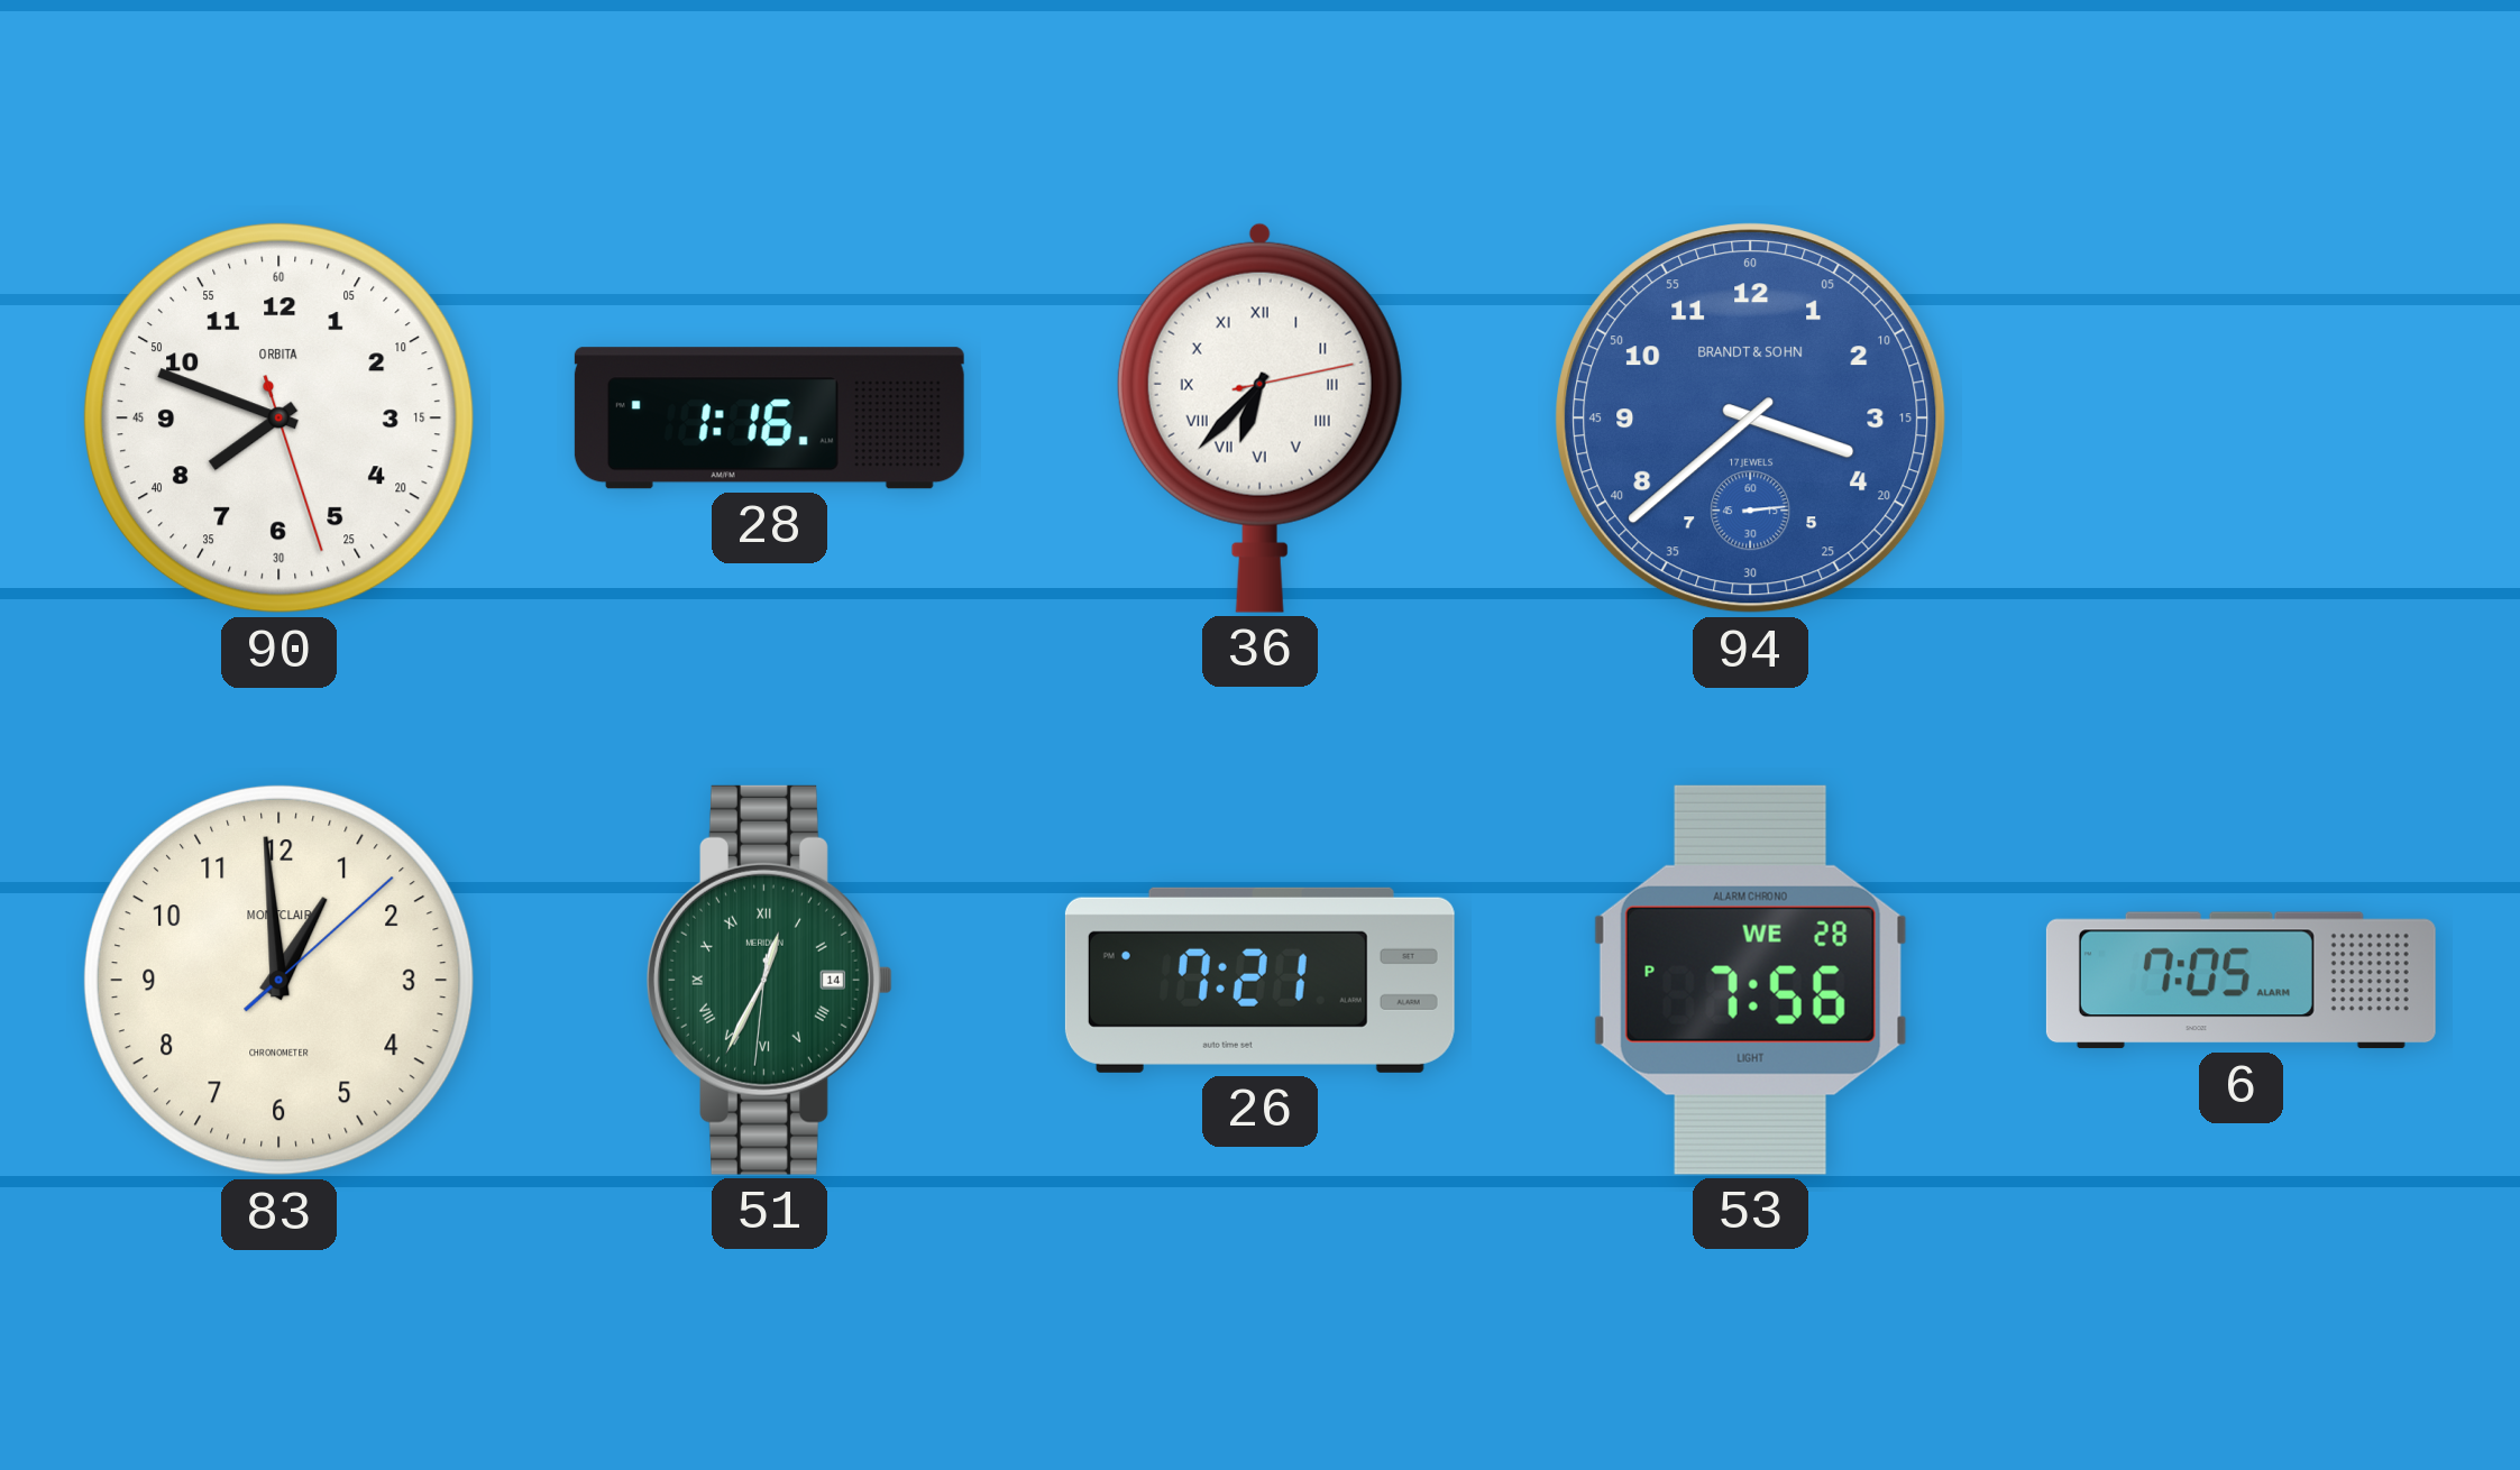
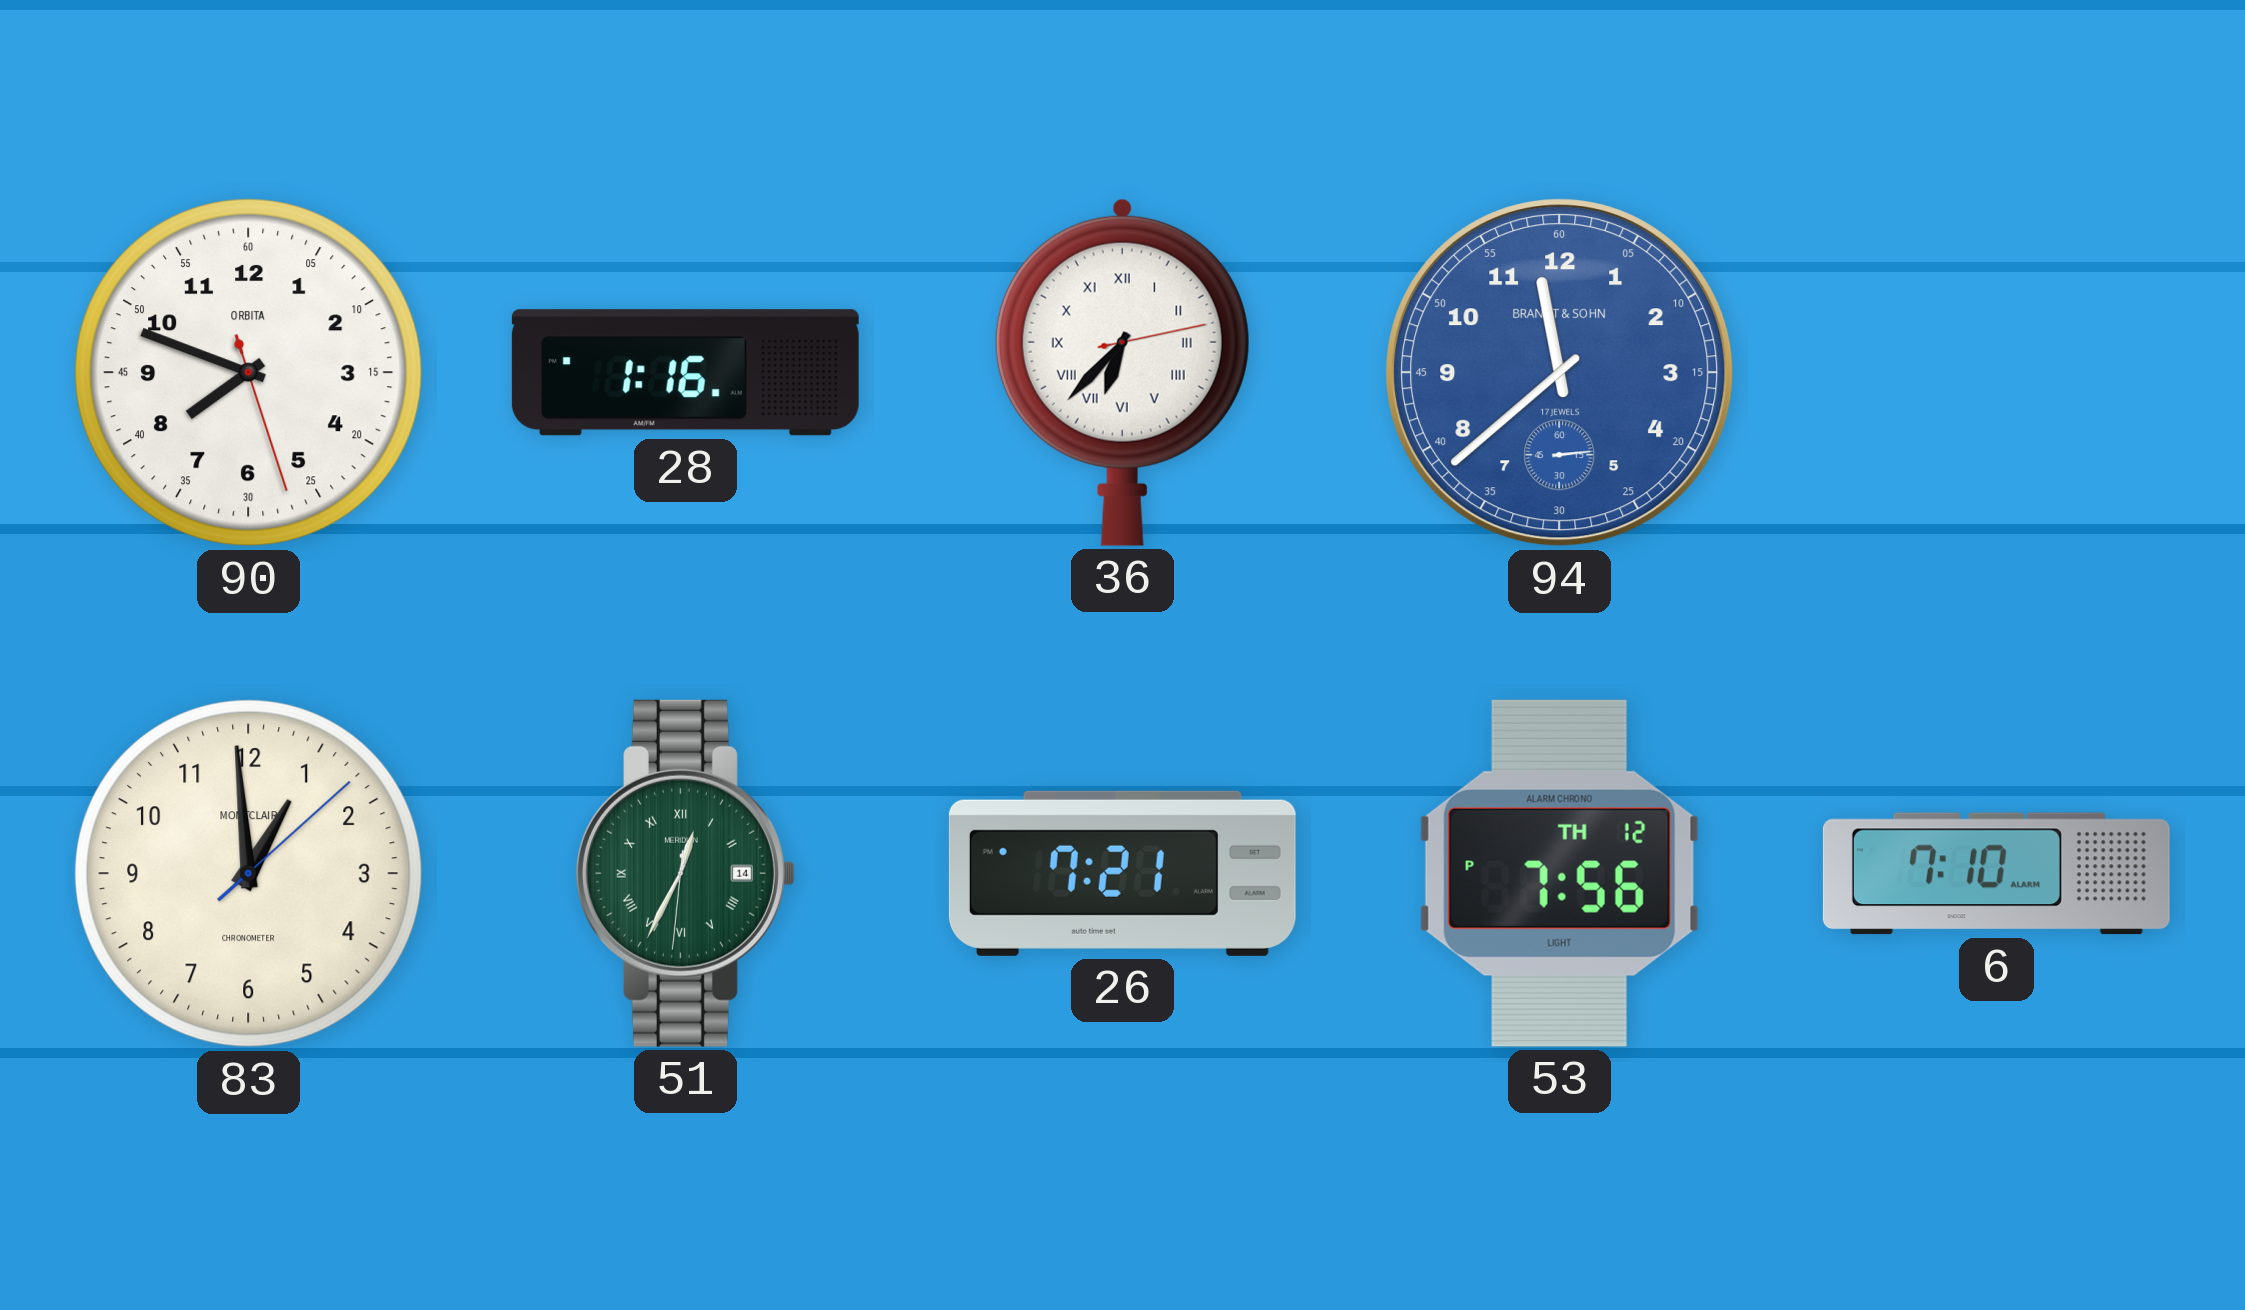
94: 3:38 -> 11:38
53 date: WE 28 -> TH 12
6: 7:05 -> 7:10
